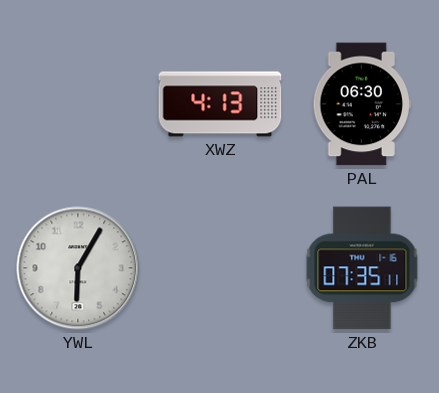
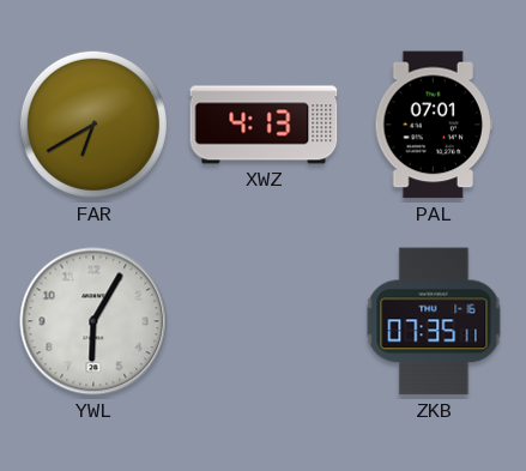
FAR: none -> 6:40
PAL: 06:30 -> 07:01
